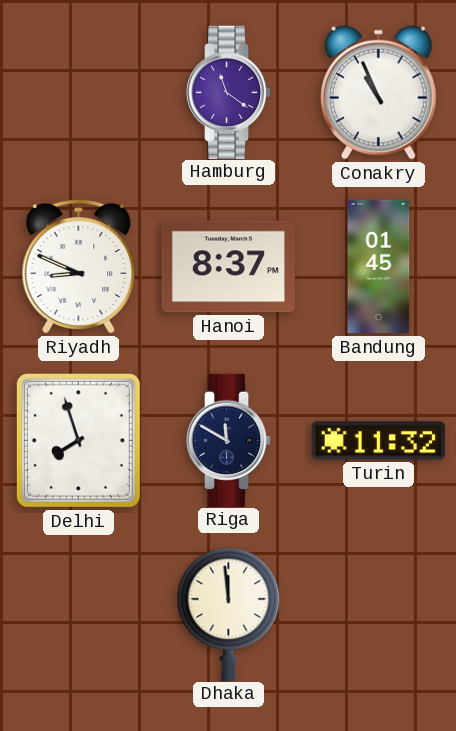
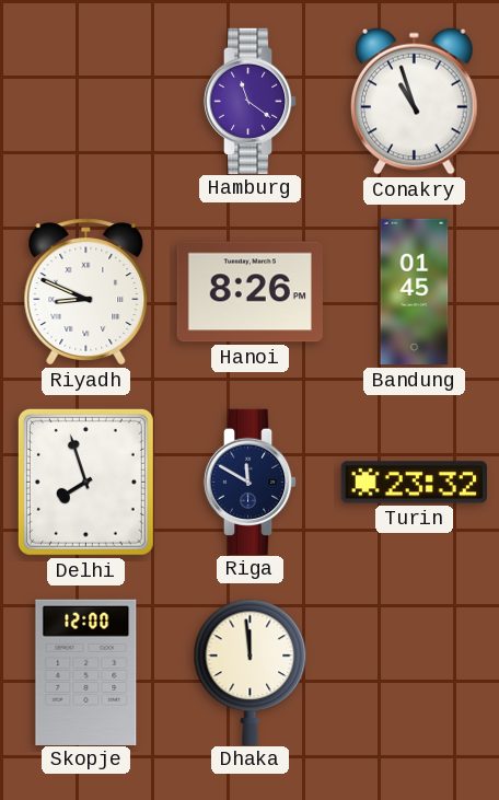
Conakry: 10:56 -> 10:57
Hanoi: 8:37 -> 8:26
Turin: 11:32 -> 23:32
Skopje: none -> 12:00
